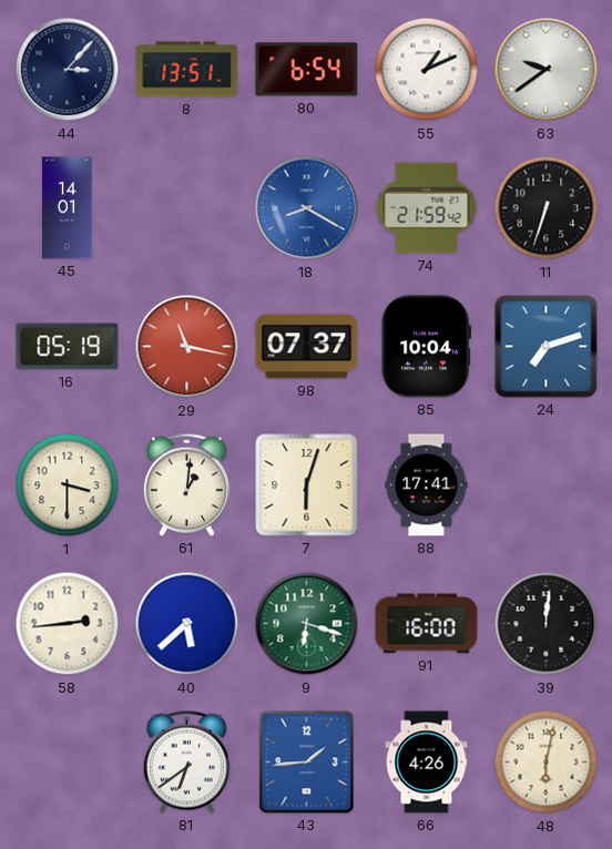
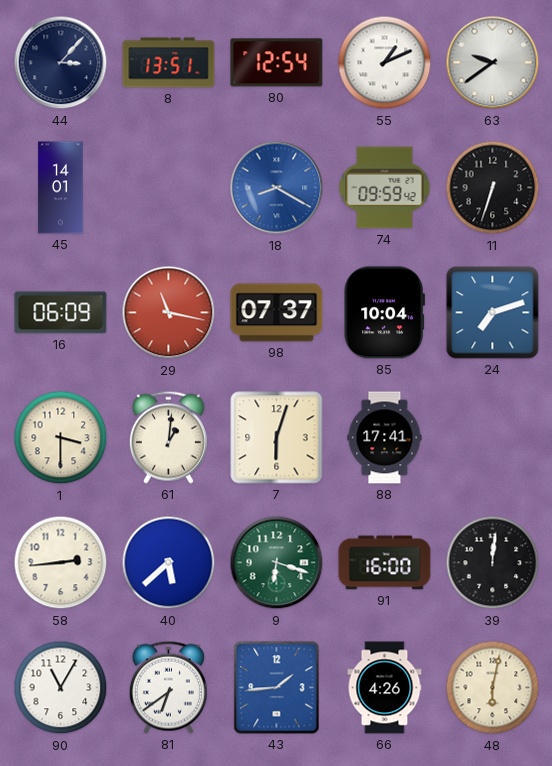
80: 6:54 -> 12:54
74: 21:59 -> 09:59
16: 05:19 -> 06:09
90: none -> 11:05
